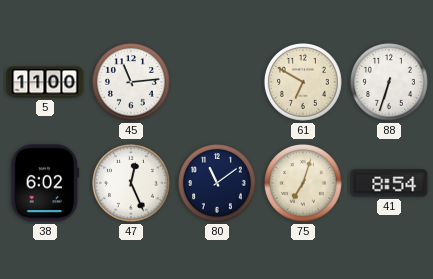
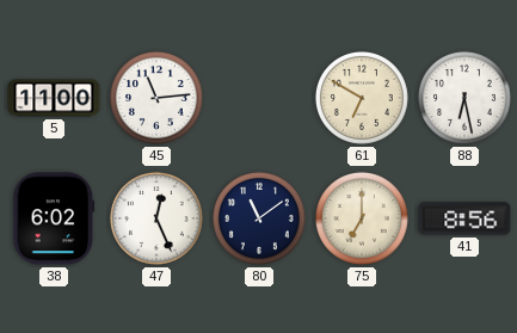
88: 6:33 -> 6:28
75: 7:03 -> 7:00
41: 8:54 -> 8:56
